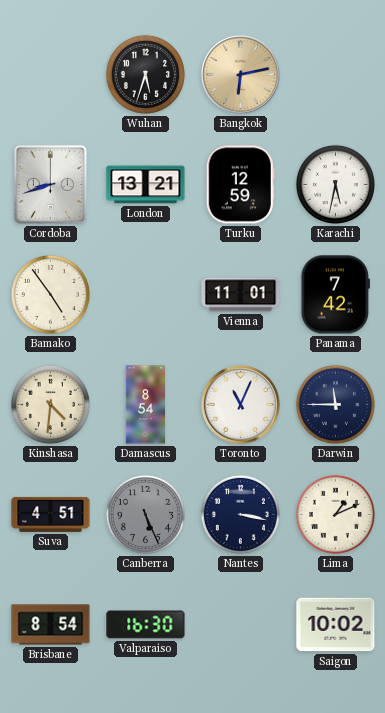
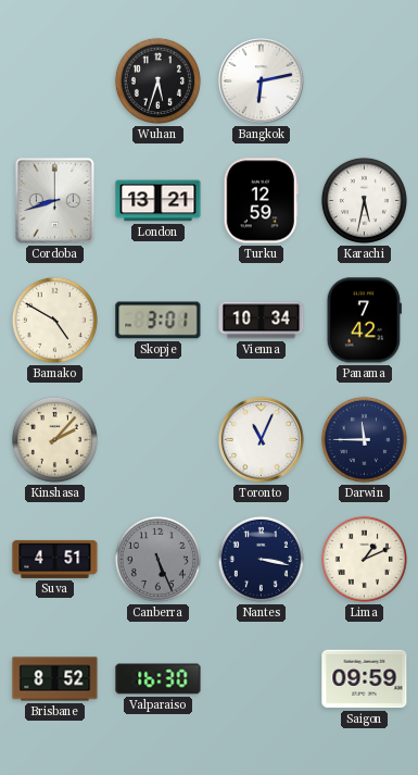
Bangkok dial: champagne -> white
Bamako: 4:54 -> 4:50
Skopje: none -> 3:01
Vienna: 11:01 -> 10:34
Kinshasa: 4:31 -> 2:07
Damascus: 8:54 -> none
Brisbane: 8:54 -> 8:52
Saigon: 10:02 -> 09:59
